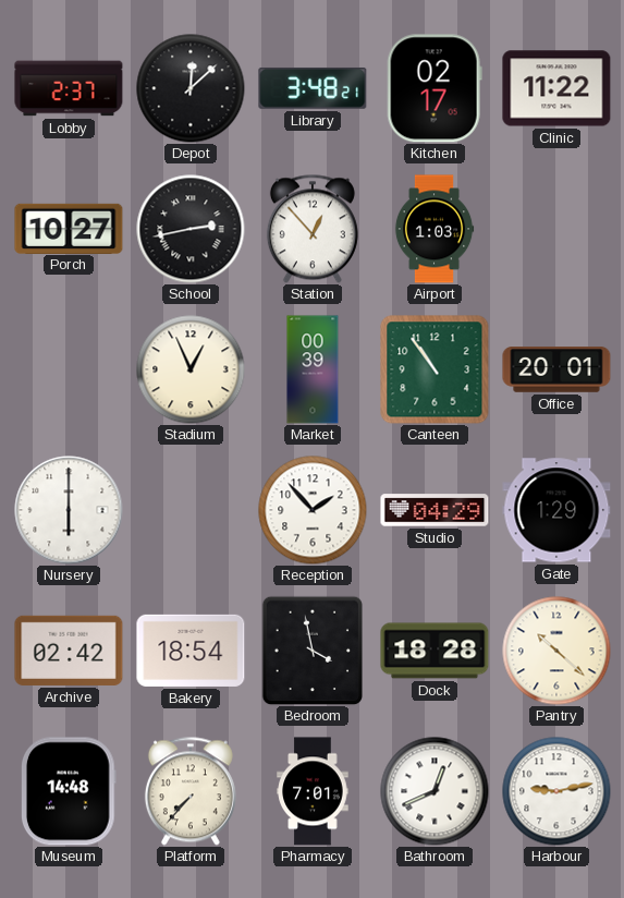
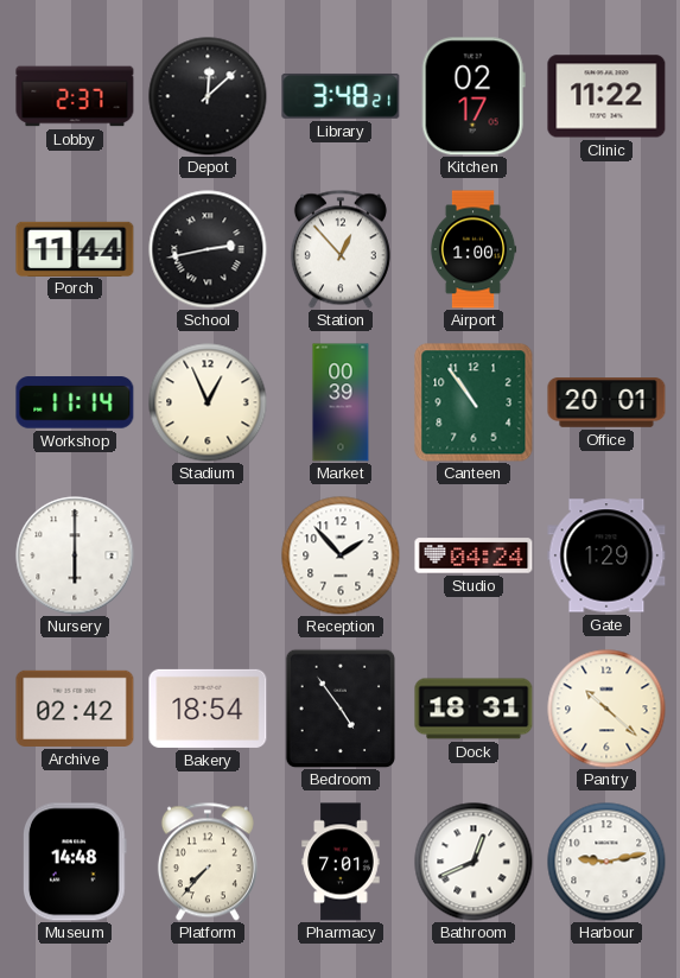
Porch: 10:27 -> 11:44
Airport: 1:03 -> 1:00
Workshop: none -> 11:14
Studio: 04:29 -> 04:24
Bedroom: 3:58 -> 4:54
Dock: 18:28 -> 18:31
